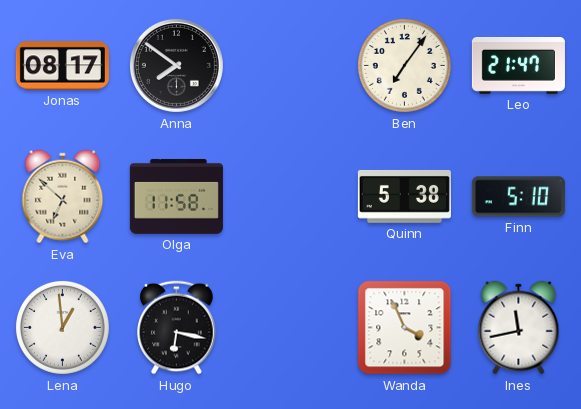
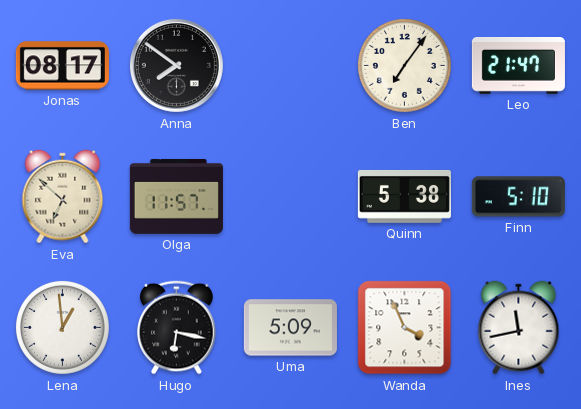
Olga: 11:58 -> 11:57
Uma: none -> 5:09
